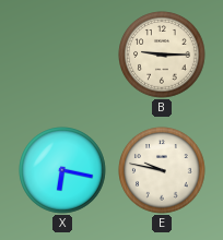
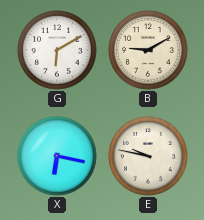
G: none -> 6:10
B: 9:15 -> 9:10
